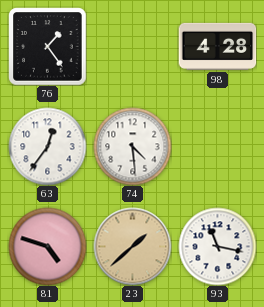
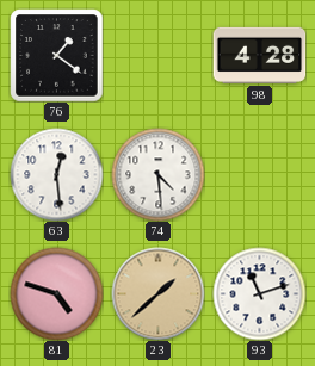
76: 1:24 -> 1:21
63: 12:36 -> 12:29
93: 11:17 -> 11:12
